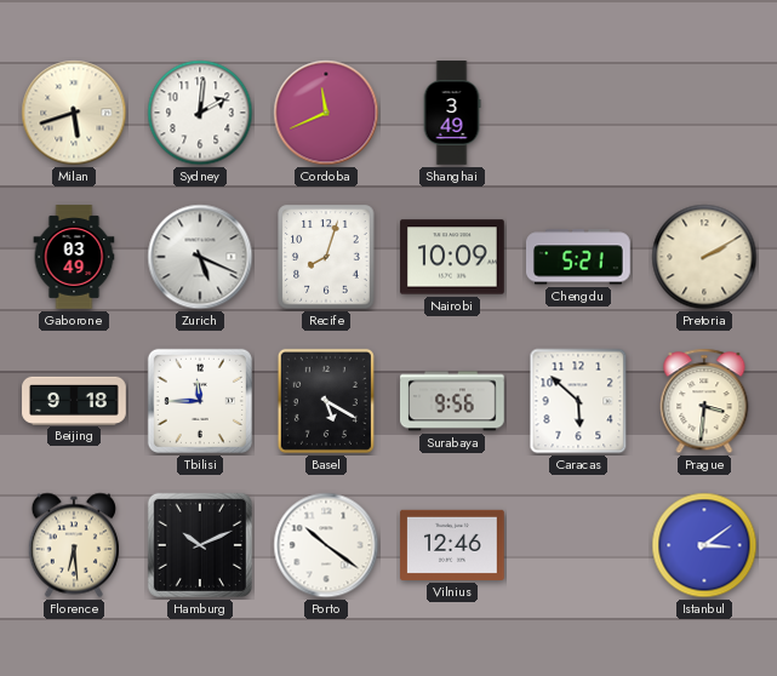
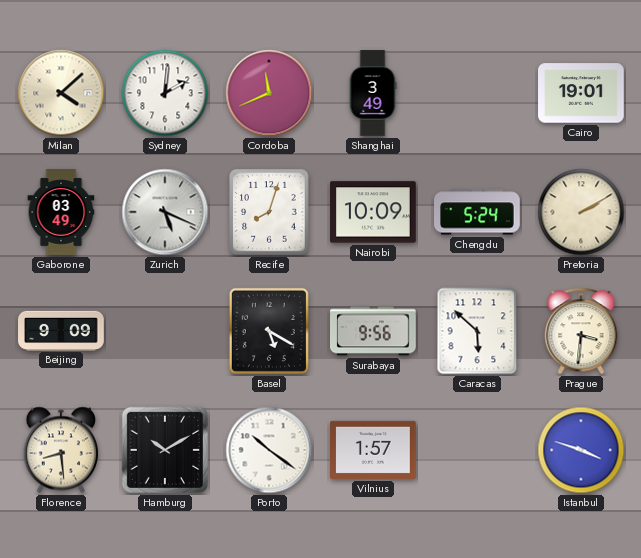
Milan: 5:42 -> 4:08
Cairo: none -> 19:01
Chengdu: 5:21 -> 5:24
Beijing: 9:18 -> 9:09
Tbilisi: 11:45 -> none
Florence: 6:29 -> 8:29
Hamburg: 10:11 -> 10:10
Vilnius: 12:46 -> 1:57
Istanbul: 3:09 -> 3:48
